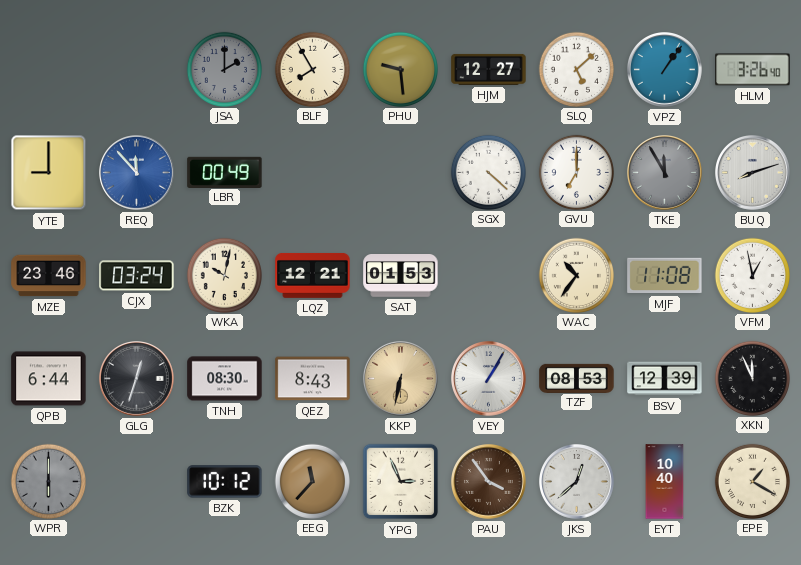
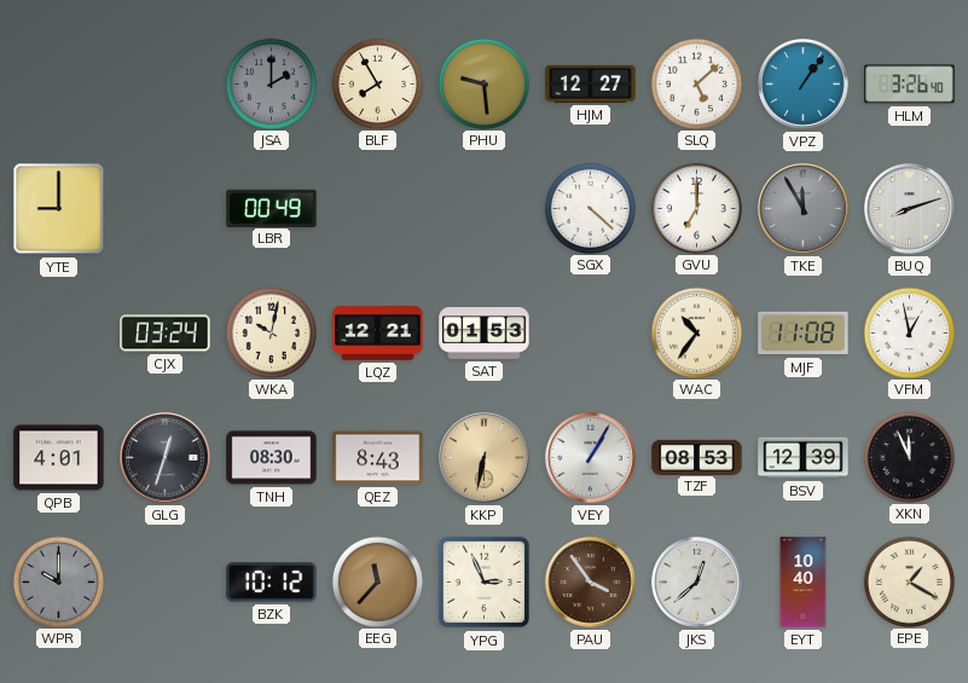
REQ: 11:53 -> none
MZE: 23:46 -> none
QPB: 6:44 -> 4:01
WPR: 6:00 -> 10:00
